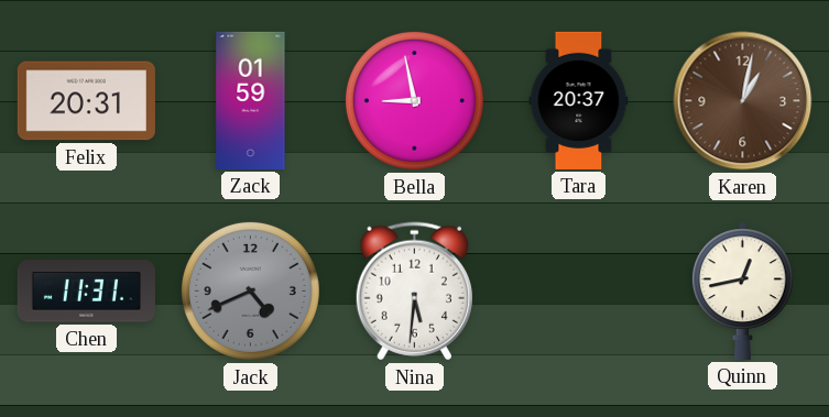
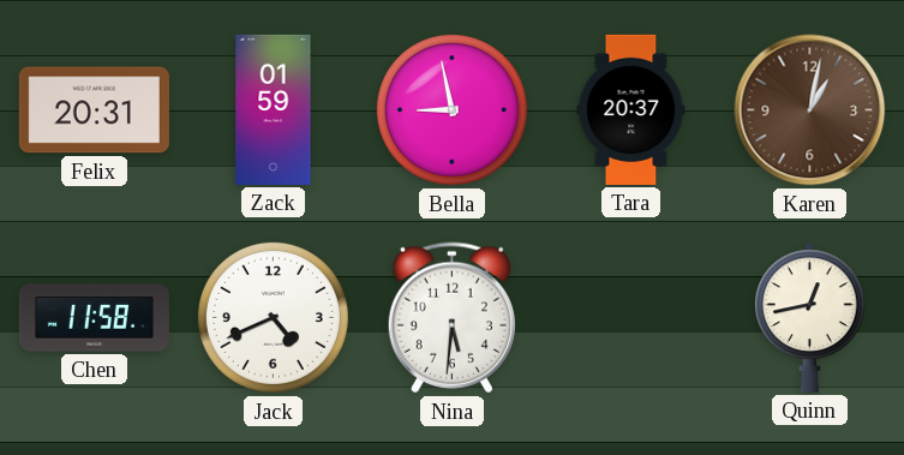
Chen: 11:31 -> 11:58
Jack dial: grey -> white
